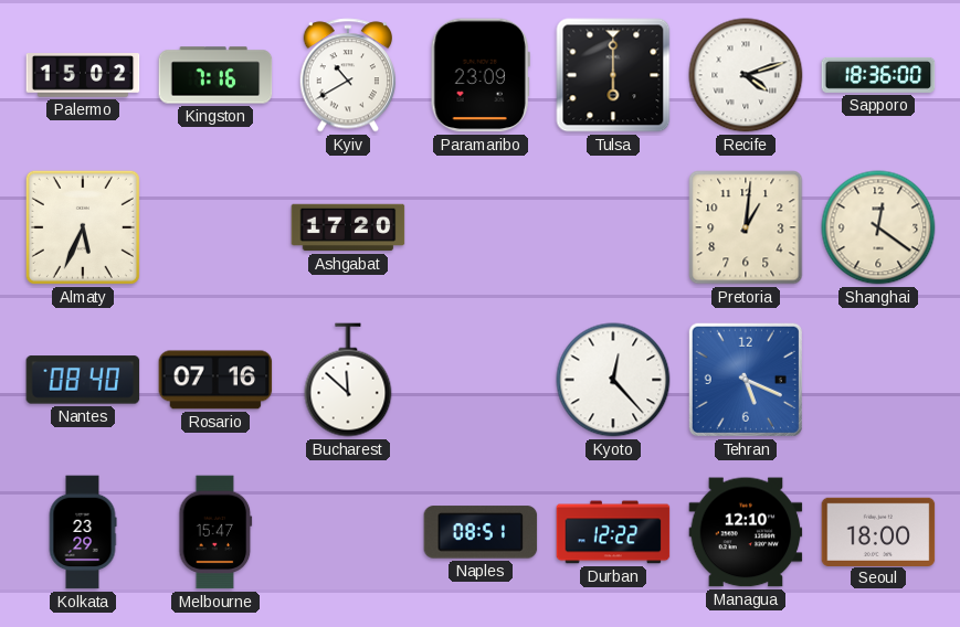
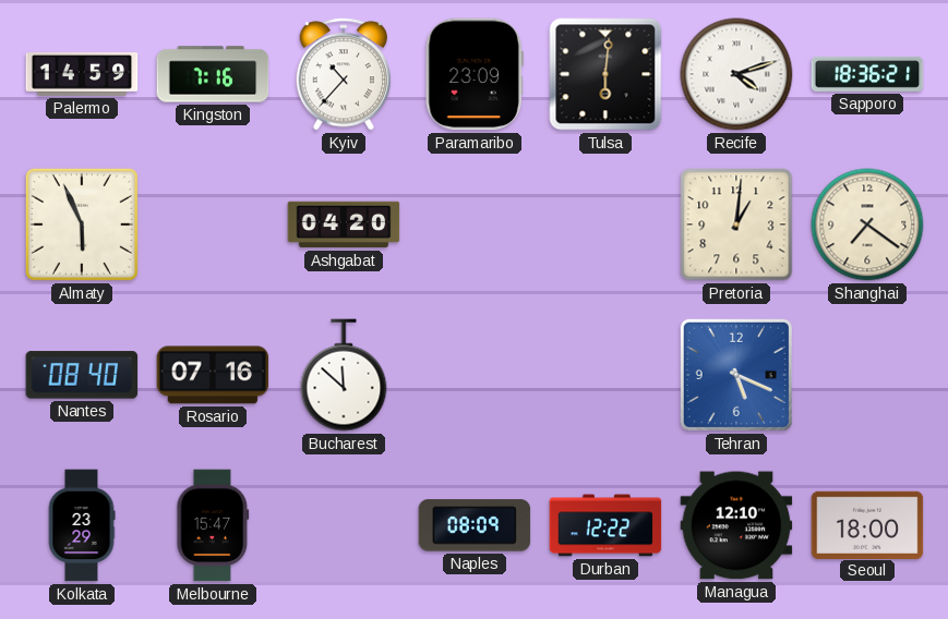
Palermo: 15:02 -> 14:59
Kyiv: 10:40 -> 10:37
Tulsa: 6:00 -> 6:01
Sapporo: 18:36:00 -> 18:36:21
Almaty: 5:34 -> 5:56
Ashgabat: 17:20 -> 04:20
Shanghai: 12:21 -> 7:21
Kyoto: 12:23 -> none
Naples: 08:51 -> 08:09
